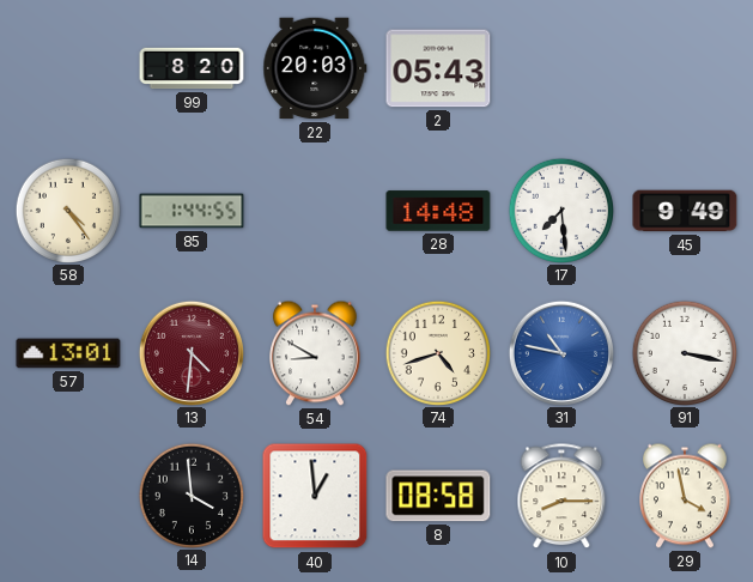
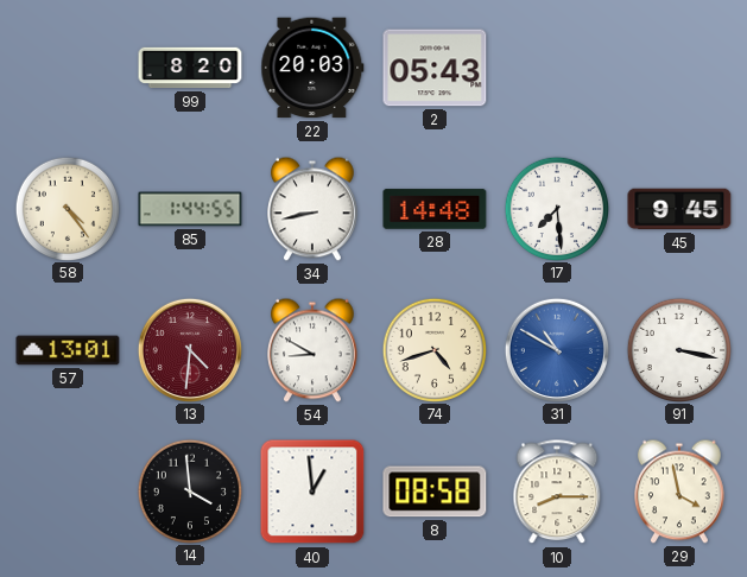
34: none -> 8:43
45: 9:49 -> 9:45
31: 10:47 -> 10:50
